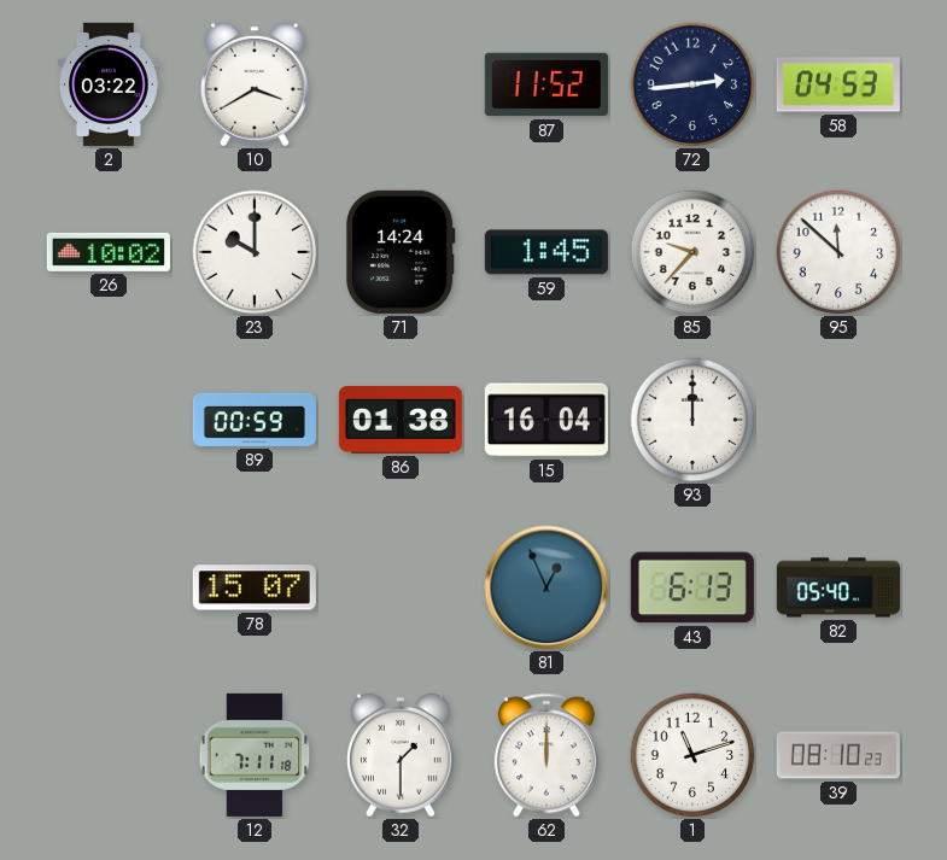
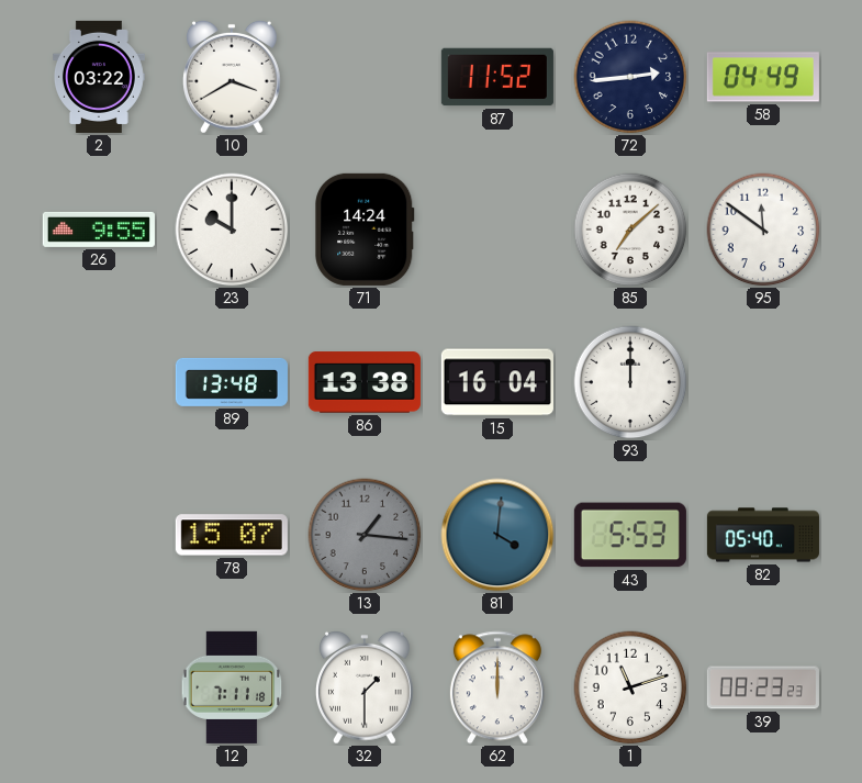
58: 04:53 -> 04:49
26: 10:02 -> 9:55
59: 1:45 -> none
85: 9:37 -> 7:08
95: 11:52 -> 11:51
89: 00:59 -> 13:48
86: 01:38 -> 13:38
13: none -> 1:16
81: 12:56 -> 4:01
43: 6:13 -> 5:53
39: 08:10 -> 08:23
